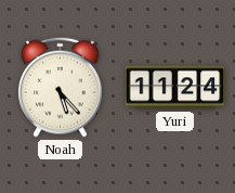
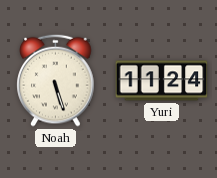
Noah: 5:23 -> 5:27
